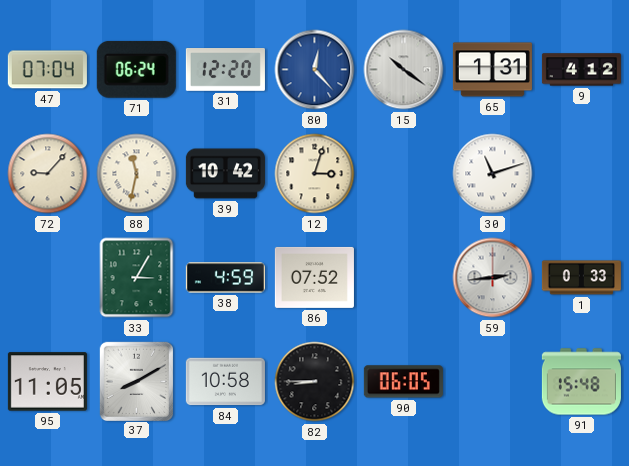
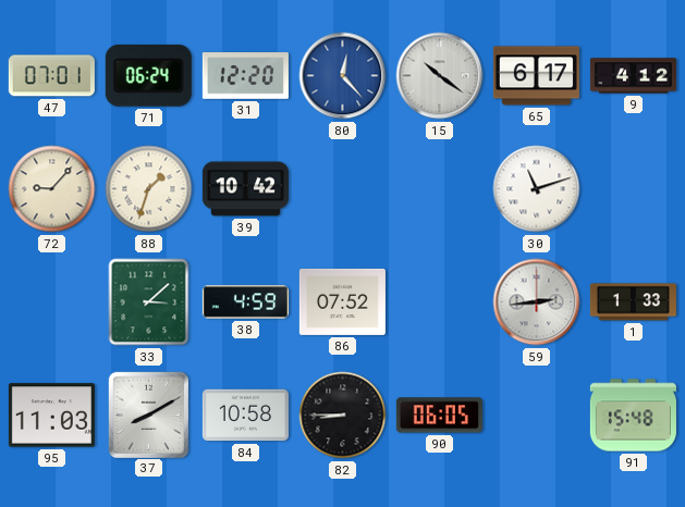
47: 07:04 -> 07:01
65: 1:31 -> 6:17
88: 11:32 -> 1:33
12: 3:03 -> none
33: 3:05 -> 3:08
1: 0:33 -> 1:33
95: 11:05 -> 11:03
